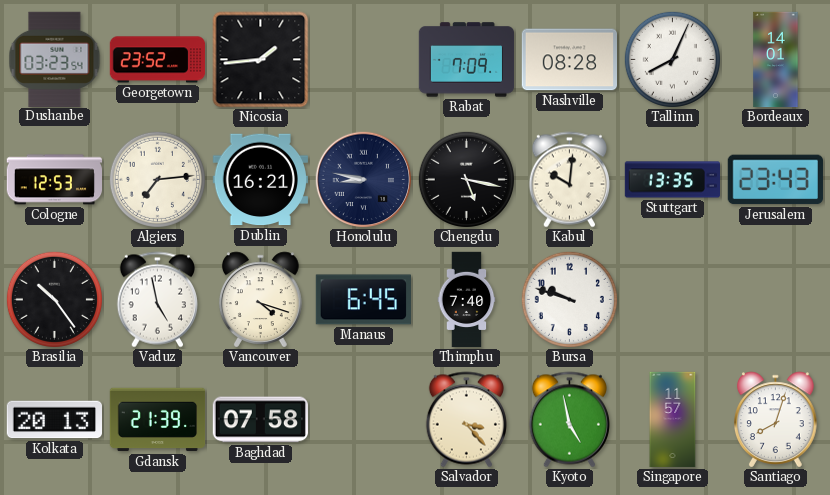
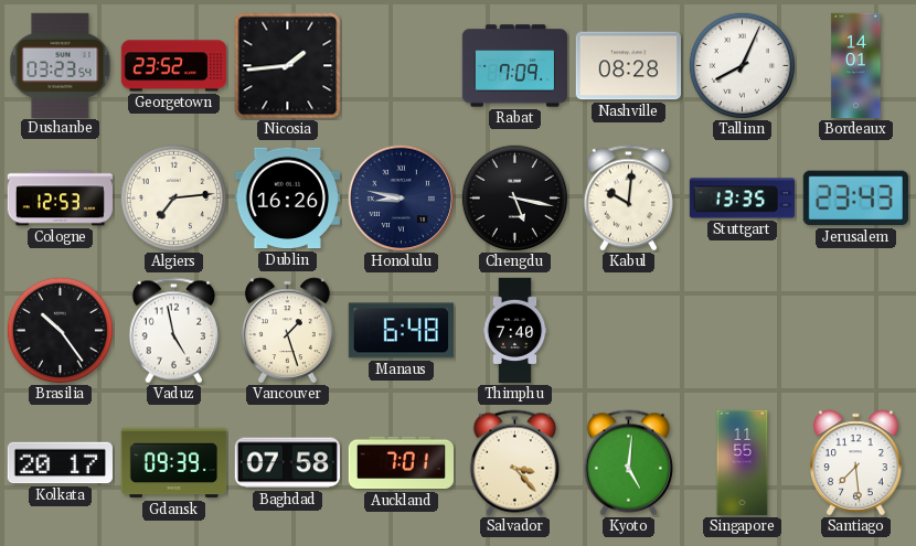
Dublin: 16:21 -> 16:26
Vancouver: 4:18 -> 1:27
Manaus: 6:45 -> 6:48
Bursa: 9:48 -> none
Kolkata: 20:13 -> 20:17
Gdansk: 21:39 -> 09:39
Auckland: none -> 7:01
Kyoto: 4:58 -> 5:01
Singapore: 11:57 -> 11:55
Santiago: 8:03 -> 7:29
